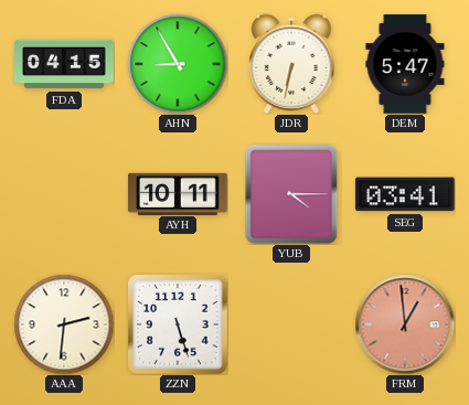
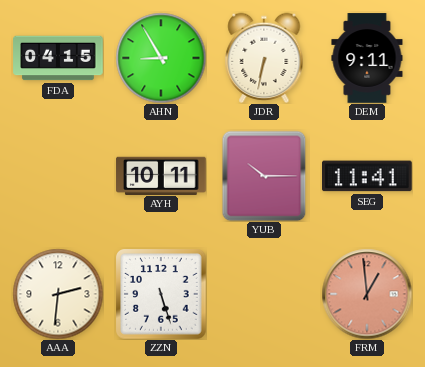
DEM: 5:47 -> 9:11
YUB: 4:15 -> 10:15
SEG: 03:41 -> 11:41
